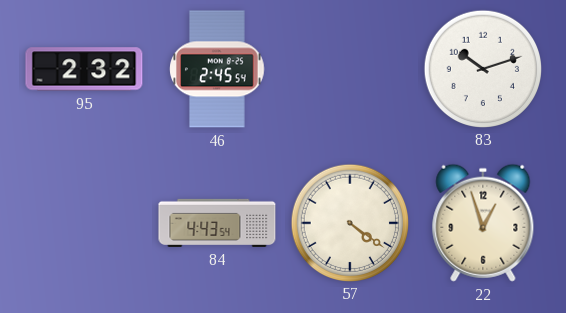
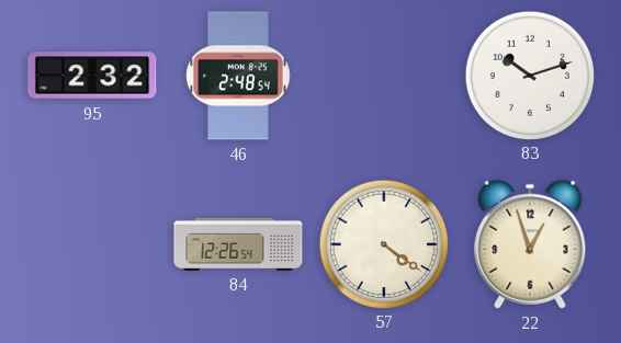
46: 2:45 -> 2:48
84: 4:43 -> 12:26
